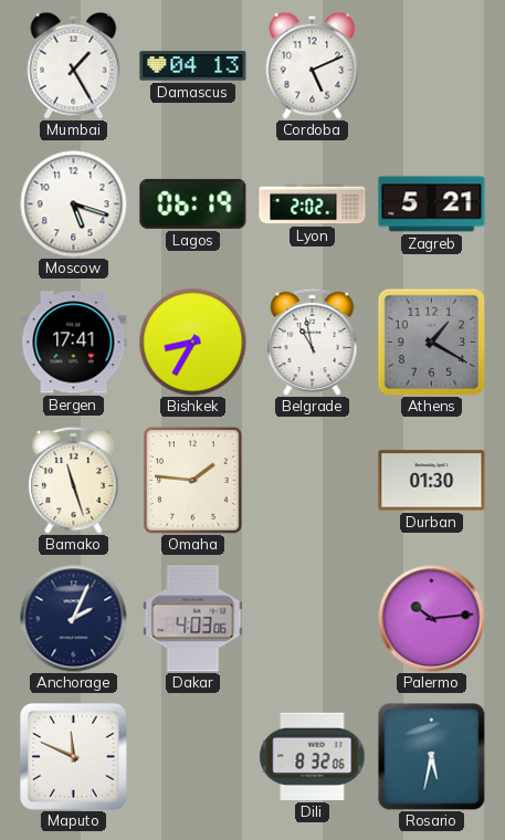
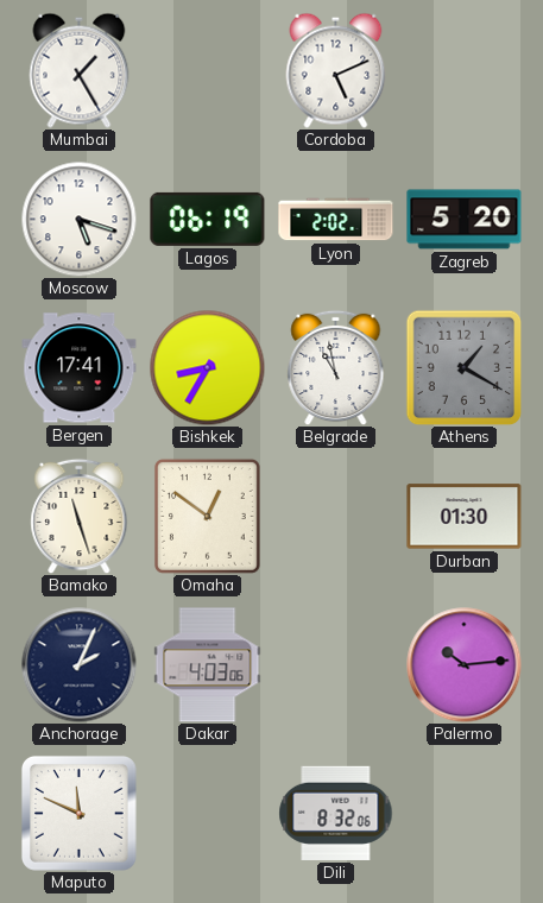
Damascus: 04:13 -> none
Zagreb: 5:21 -> 5:20
Omaha: 1:46 -> 12:51
Rosario: 5:32 -> none
